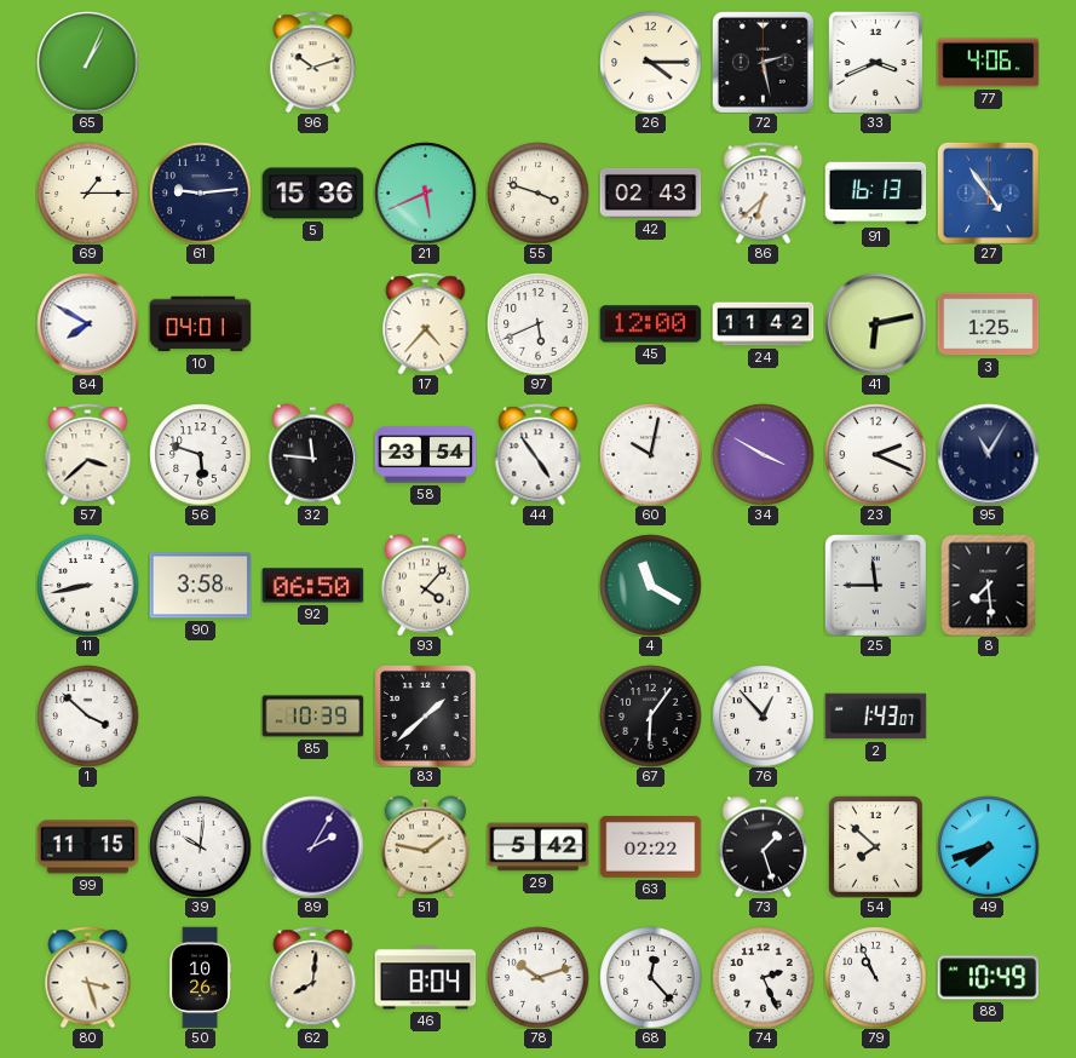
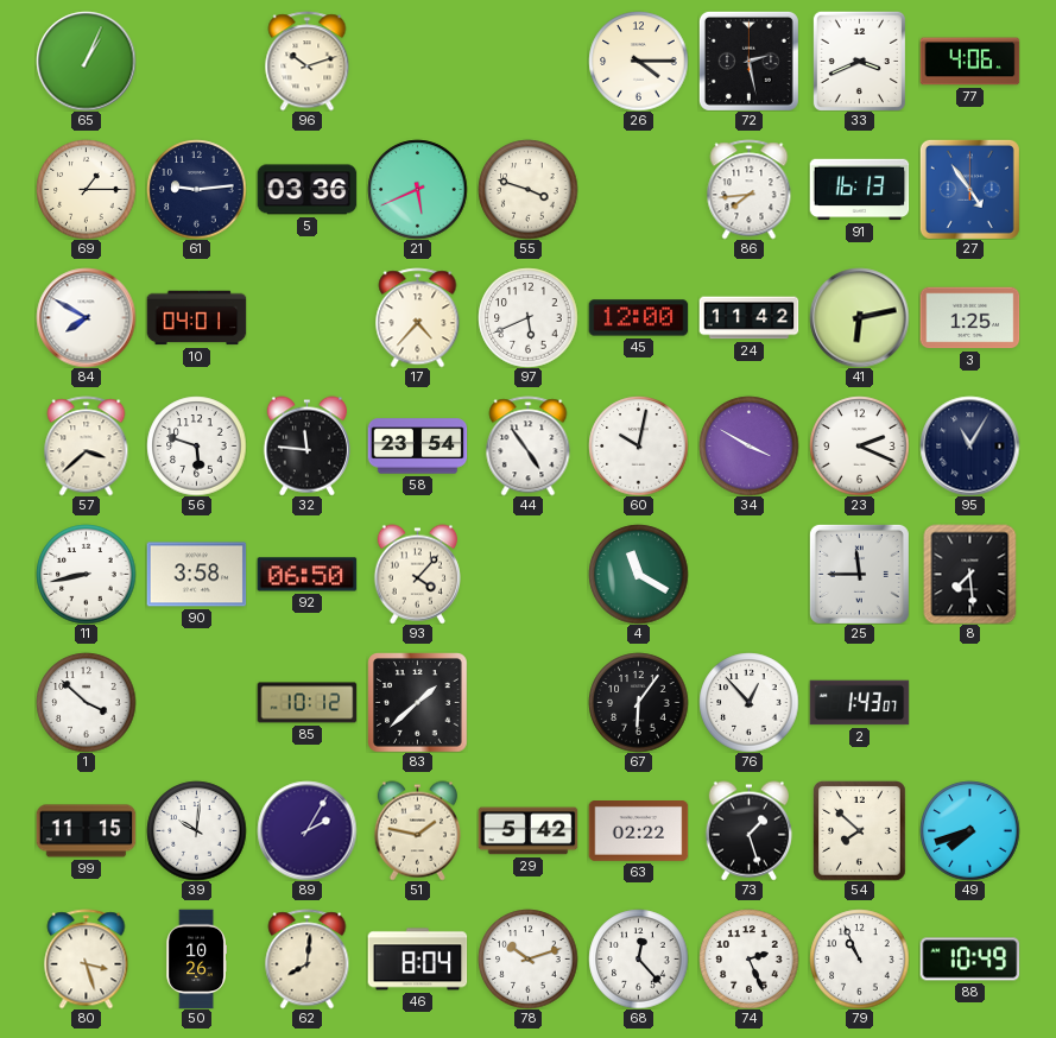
5: 15:36 -> 03:36
42: 02:43 -> none
86: 6:38 -> 7:44
85: 10:39 -> 10:12
